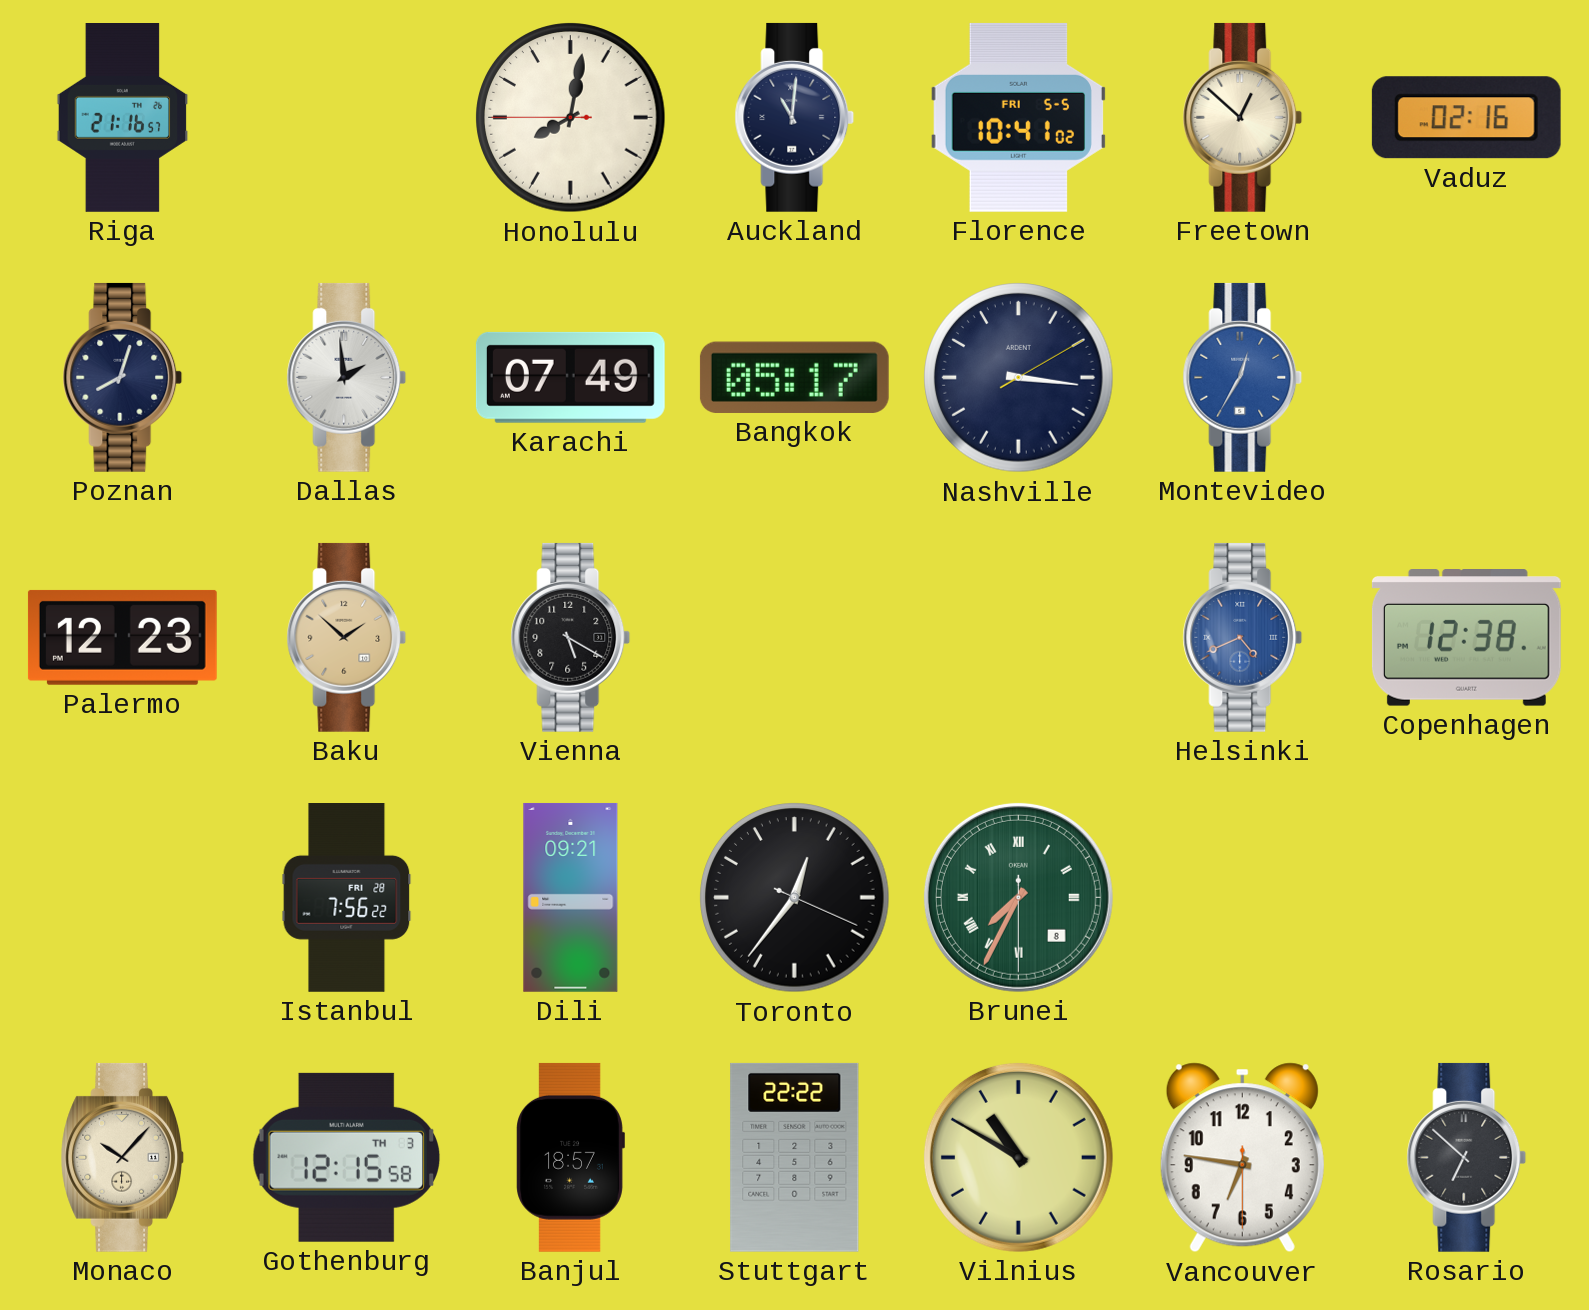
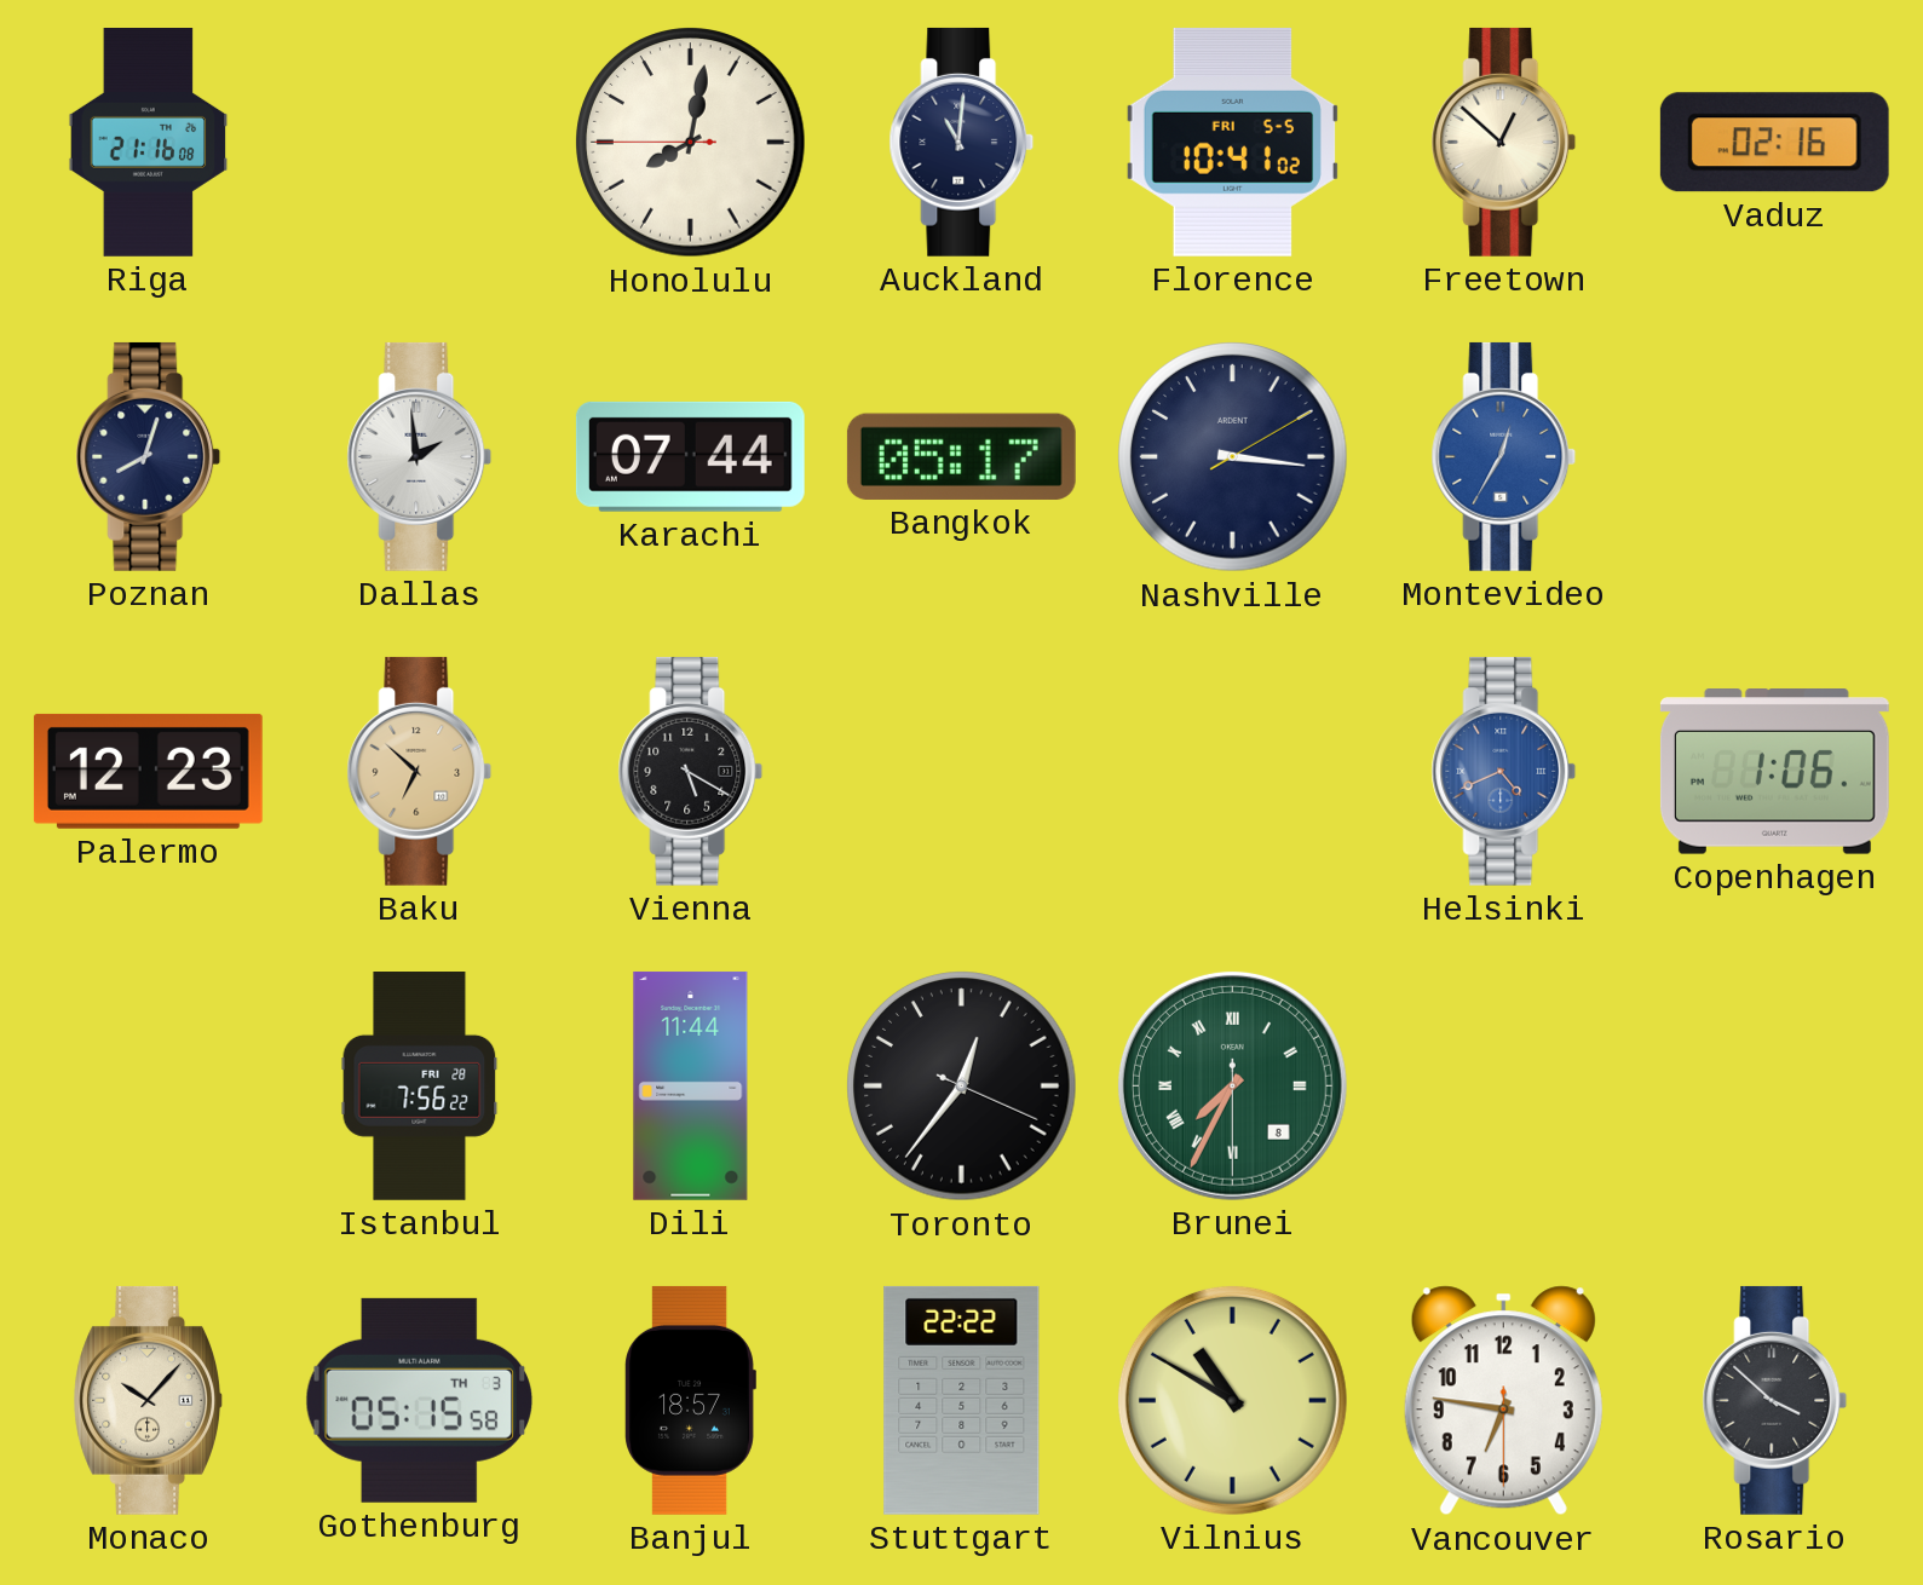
Riga: 21:16:57 -> 21:16:08
Karachi: 07:49 -> 07:44
Baku: 1:52 -> 6:52
Copenhagen: 12:38 -> 1:06
Dili: 09:21 -> 11:44
Gothenburg: 12:15 -> 05:15
Rosario: 6:52 -> 3:52
